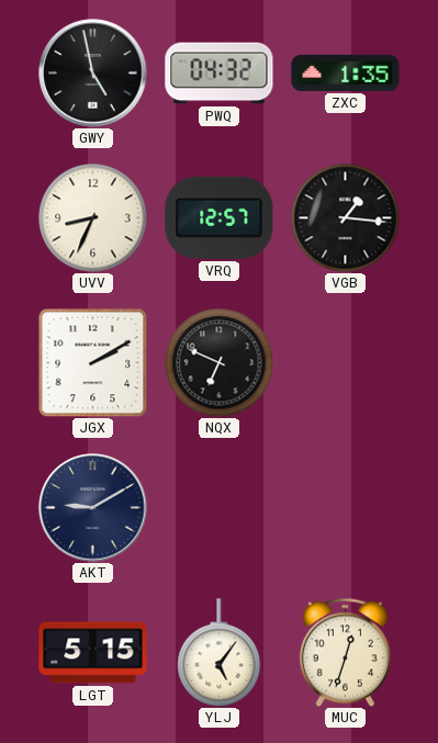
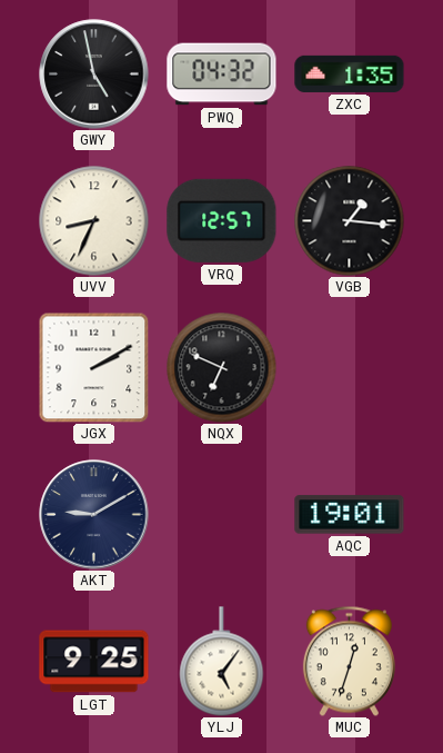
AQC: none -> 19:01
LGT: 5:15 -> 9:25
